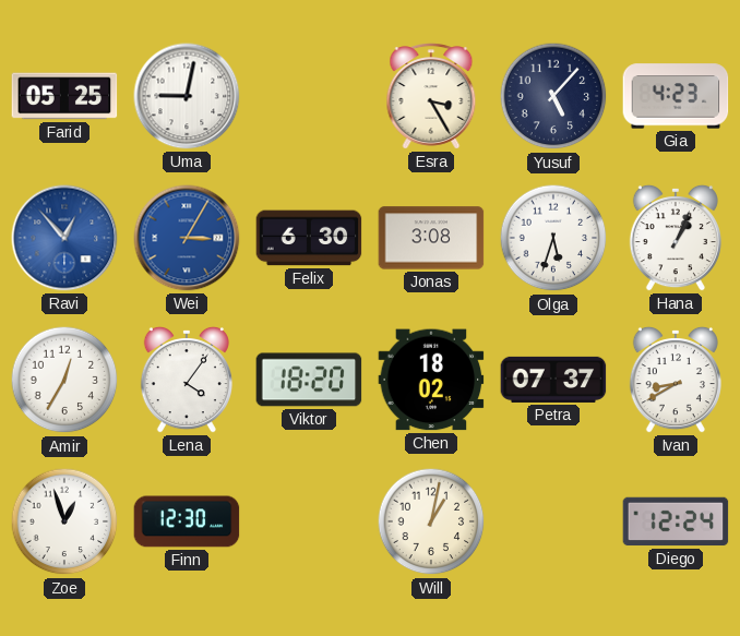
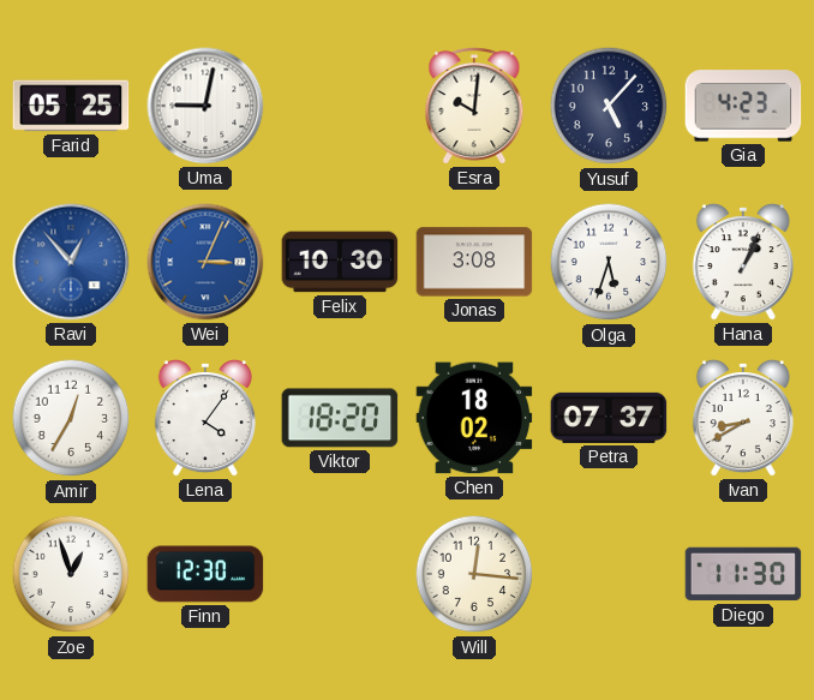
Esra: 3:25 -> 10:01
Wei: 3:05 -> 3:04
Felix: 6:30 -> 10:30
Will: 1:02 -> 12:16
Diego: 12:24 -> 11:30
